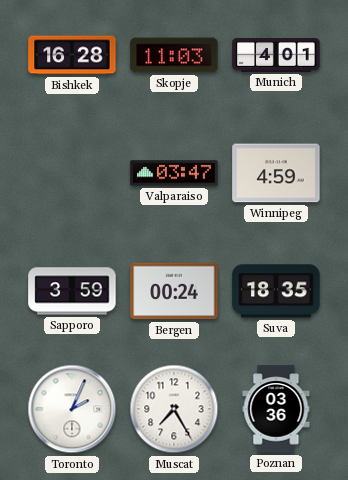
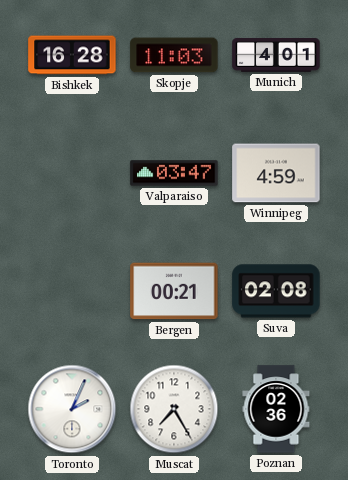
Sapporo: 3:59 -> none
Bergen: 00:24 -> 00:21
Suva: 18:35 -> 02:08
Poznan: 03:36 -> 02:36
